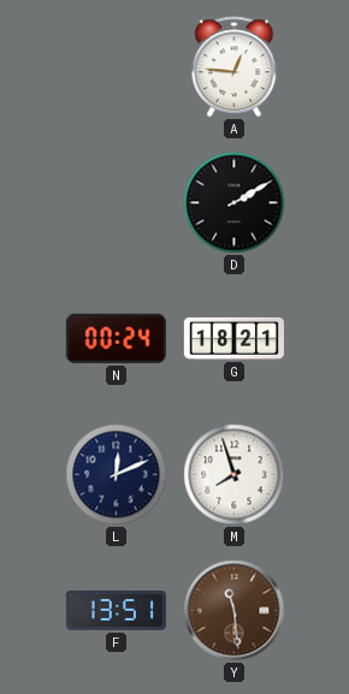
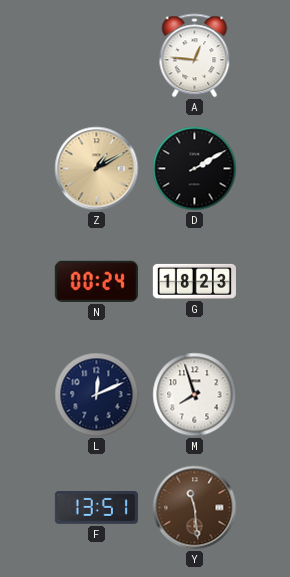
Z: none -> 1:10
G: 18:21 -> 18:23
